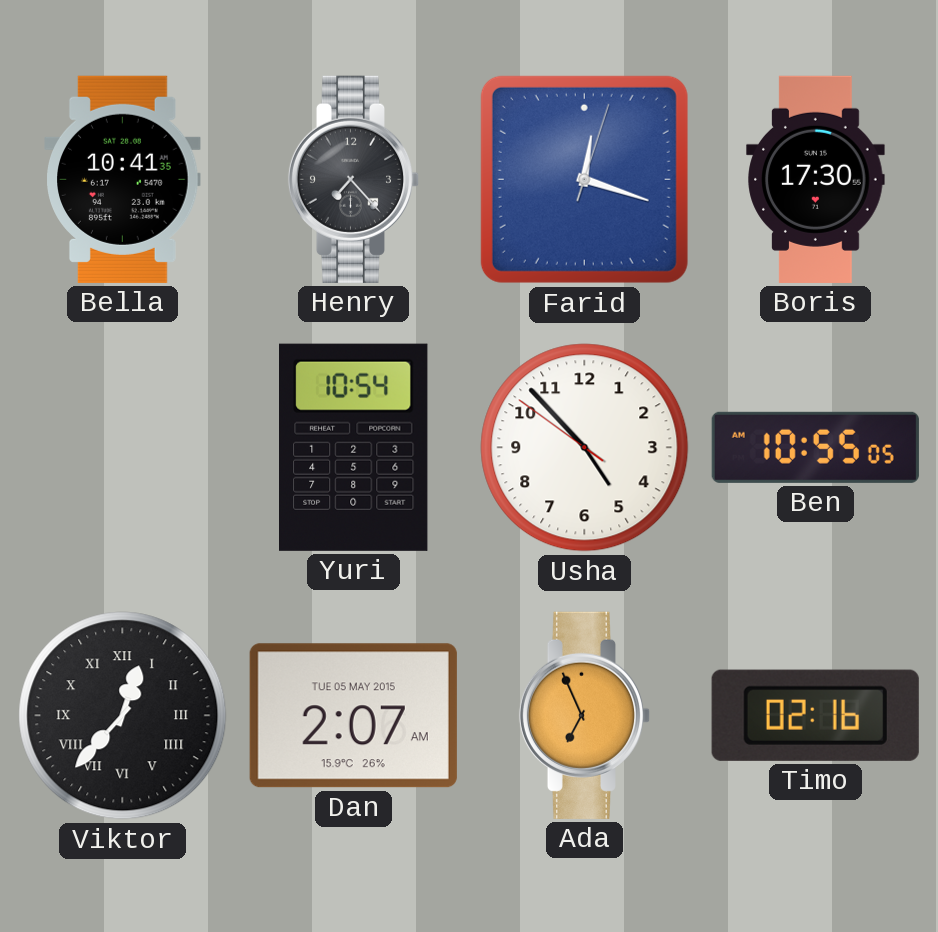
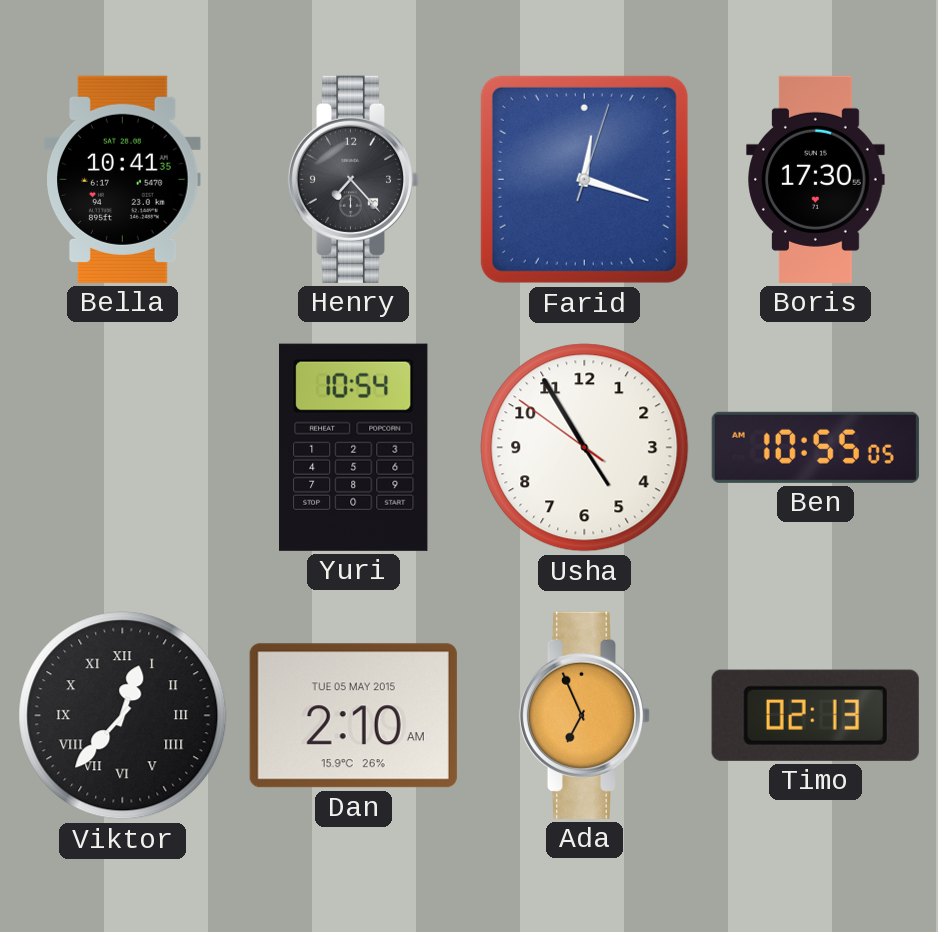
Usha: 4:52 -> 4:54
Dan: 2:07 -> 2:10
Timo: 02:16 -> 02:13
